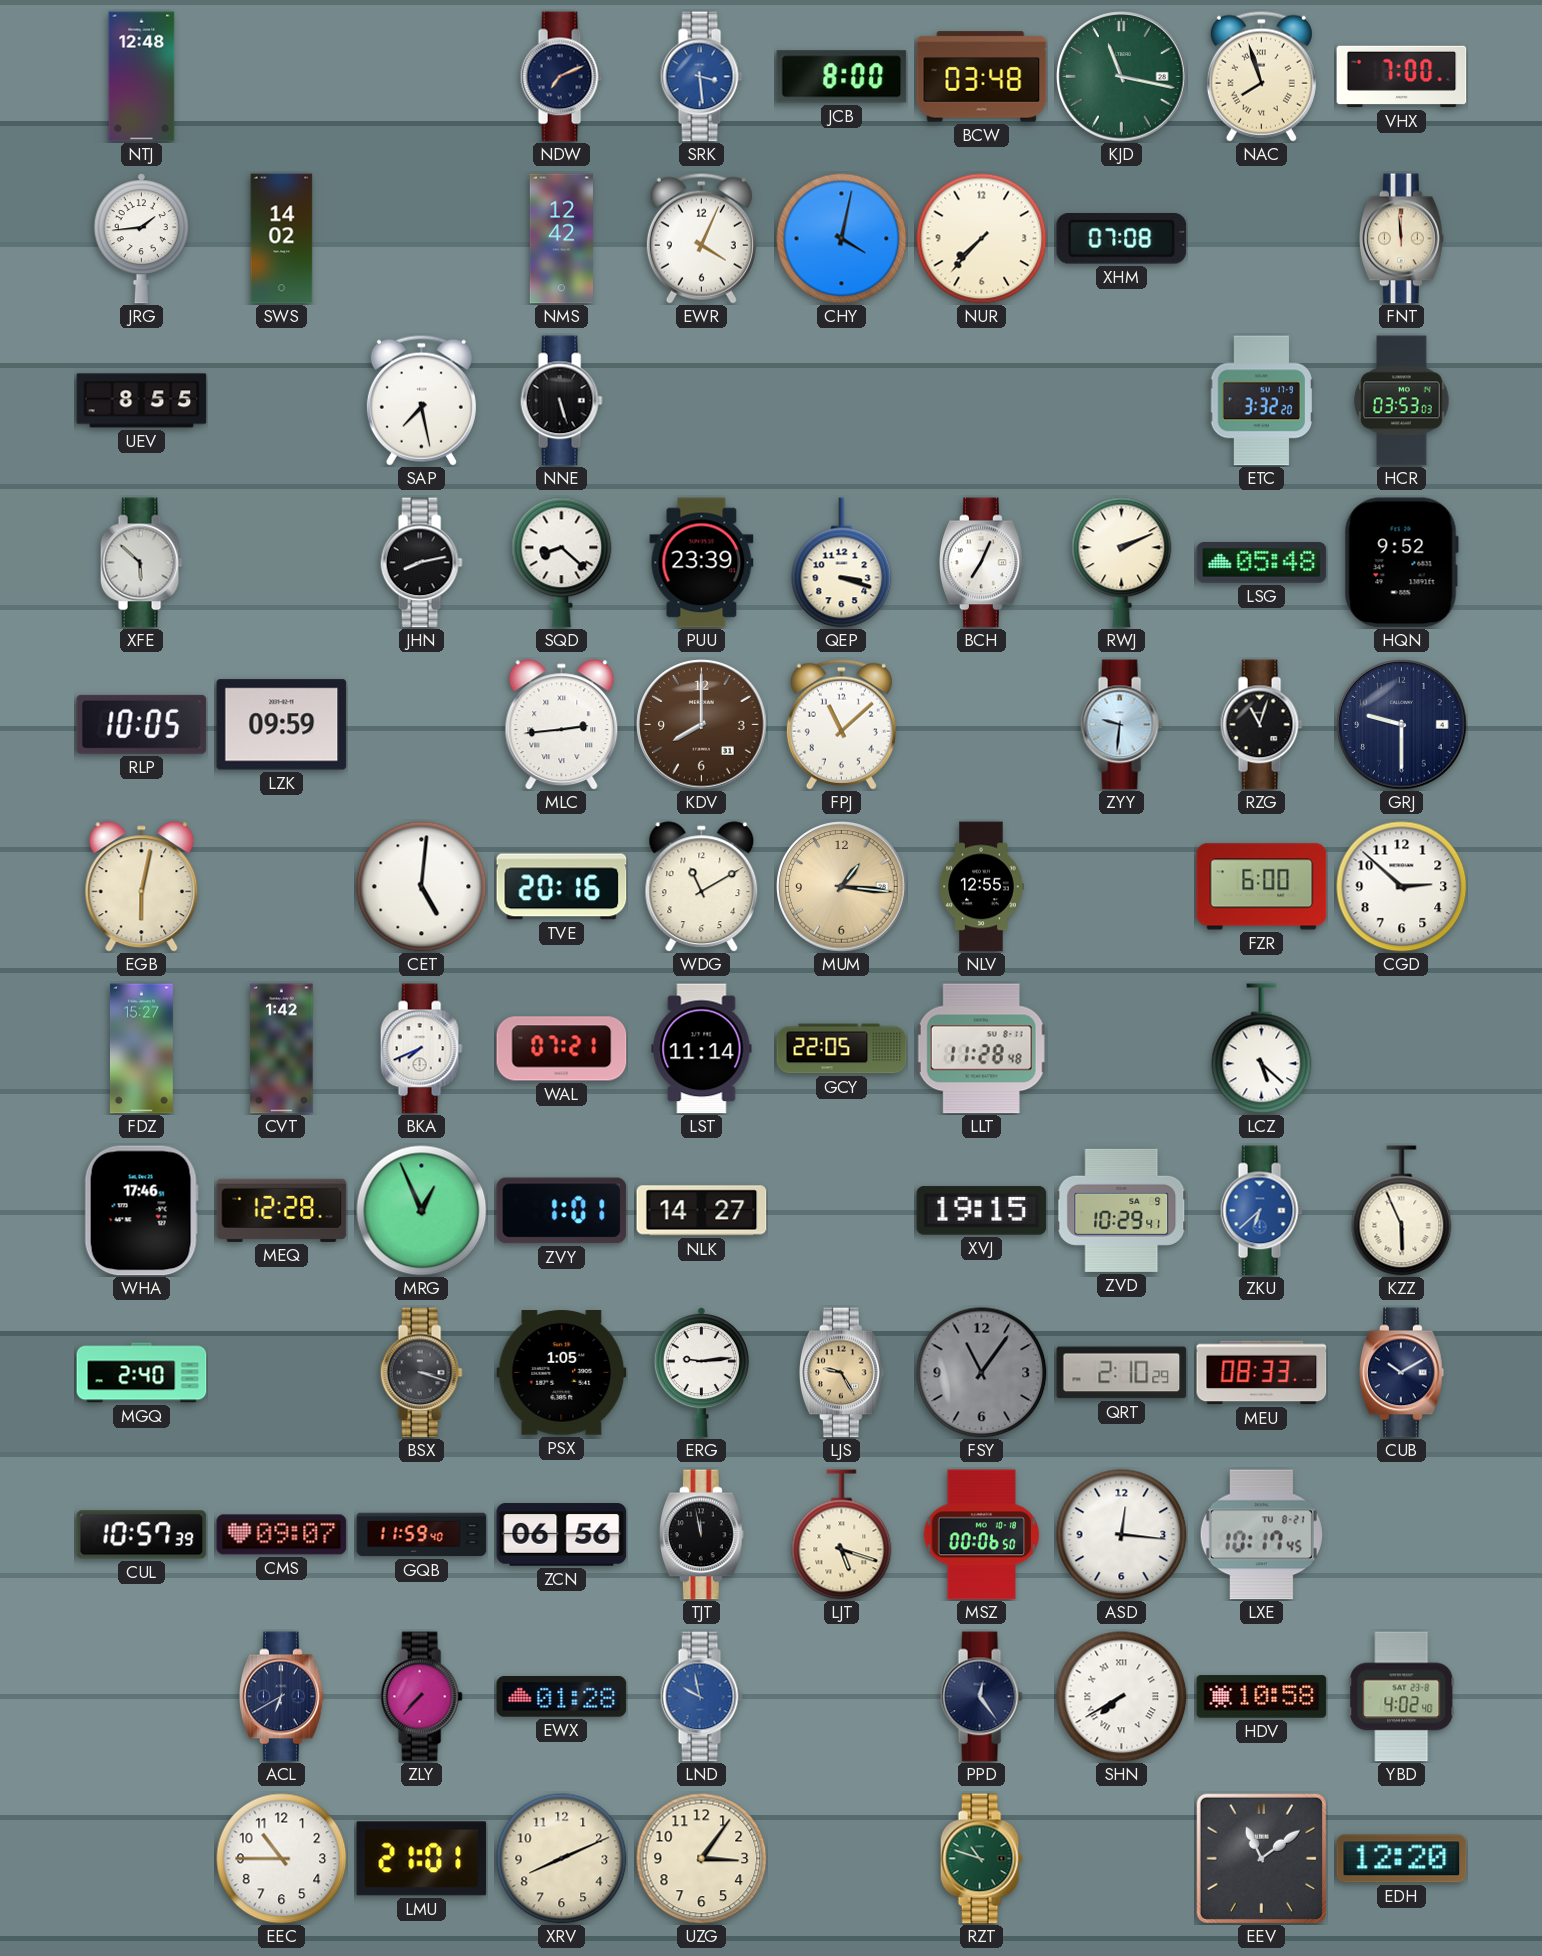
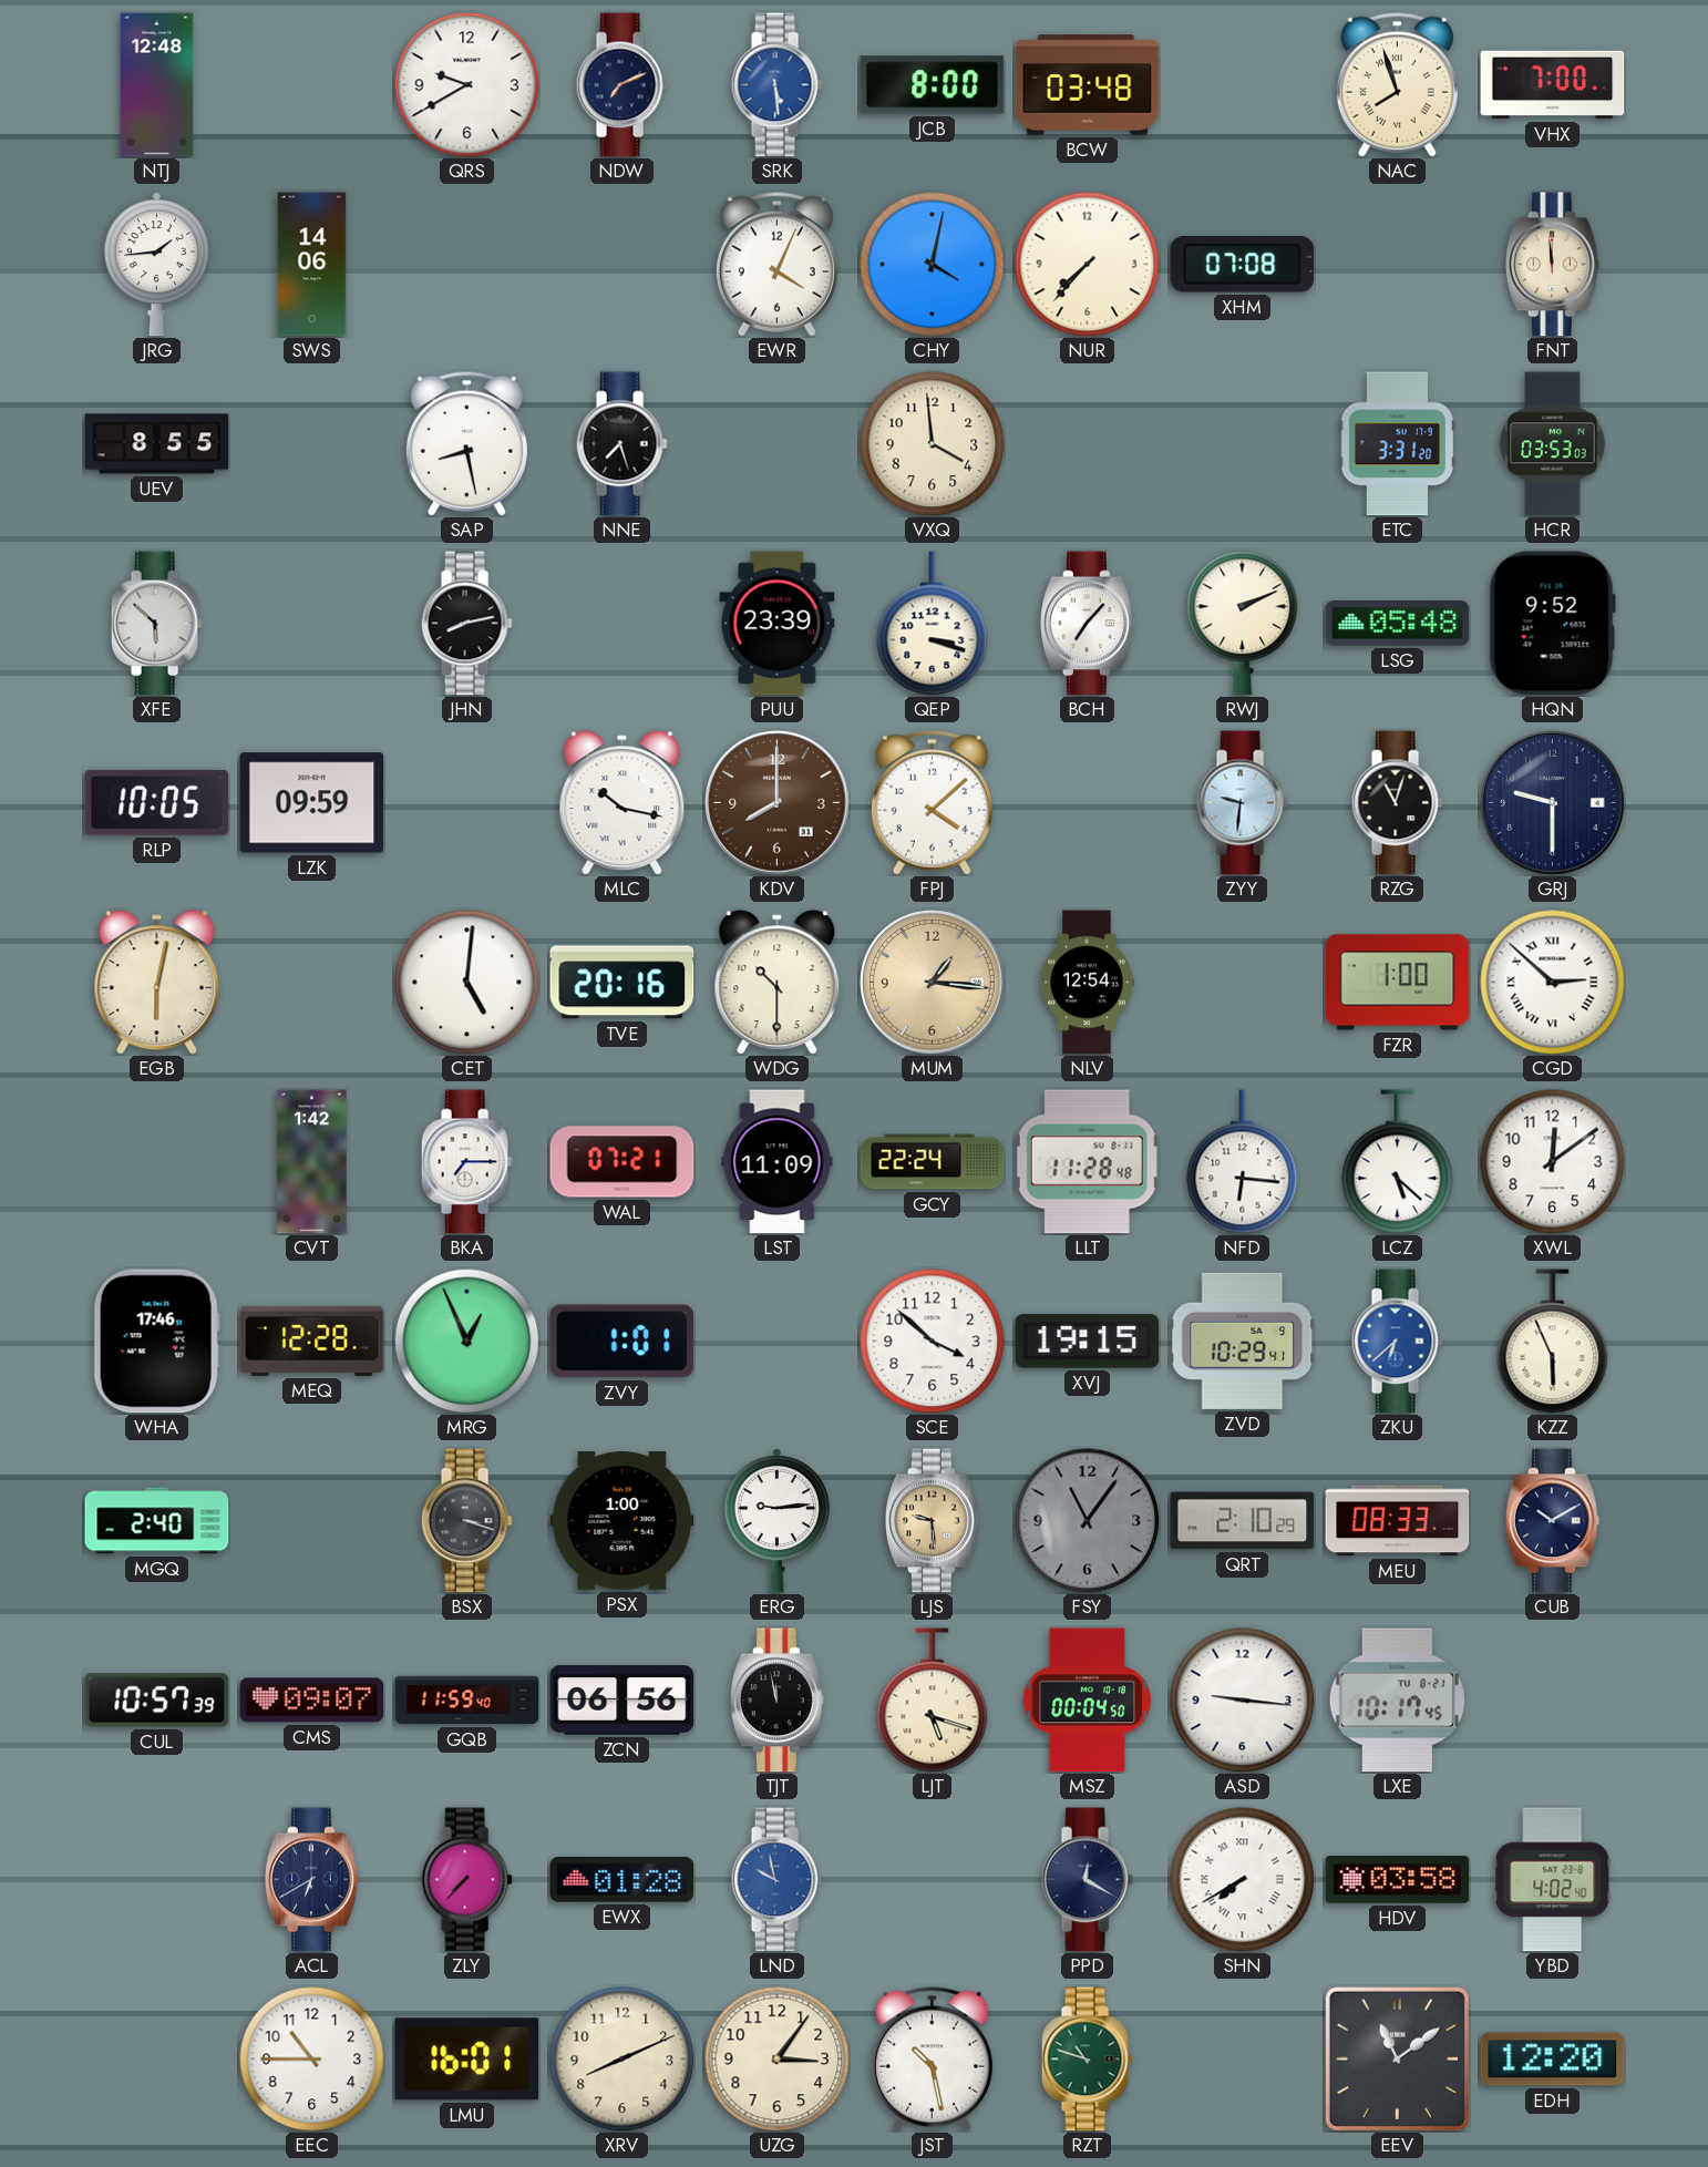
QRS: none -> 9:40
SRK: 3:29 -> 5:29
KJD: 11:17 -> none
SWS: 14:02 -> 14:06
NMS: 12:42 -> none
SAP: 7:28 -> 8:28
NNE: 5:27 -> 7:27
VXQ: none -> 3:59
ETC: 3:32 -> 3:31
SQD: 8:22 -> none
BCH: 7:04 -> 7:07
MLC: 2:44 -> 10:17
FPJ: 11:08 -> 4:08
WDG: 11:10 -> 10:30
NLV: 12:55 -> 12:54
FZR: 6:00 -> 1:00
CGD numerals: Arabic -> Roman
FDZ: 15:27 -> none
BKA: 7:41 -> 7:15
LST: 11:14 -> 11:09
GCY: 22:05 -> 22:24
NFD: none -> 6:16
XWL: none -> 12:09
NLK: 14:27 -> none
SCE: none -> 3:52
PSX: 1:05 -> 1:00
LJS: 9:25 -> 9:29
MSZ: 00:06 -> 00:04
ASD: 12:16 -> 9:16
PPD: 12:24 -> 12:20
HDV: 10:58 -> 03:58
LMU: 21:01 -> 16:01
JST: none -> 10:28
